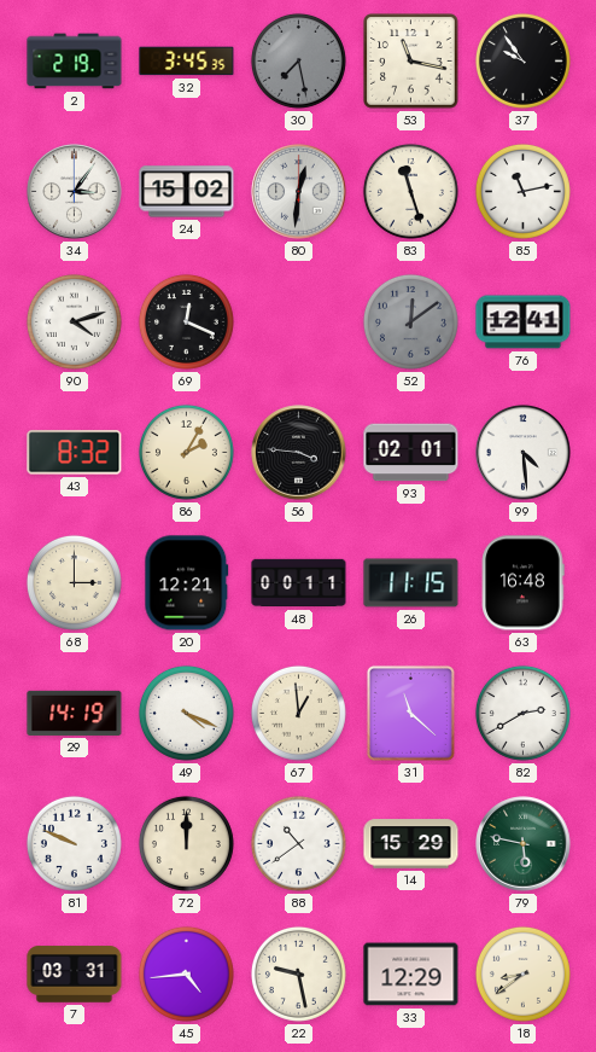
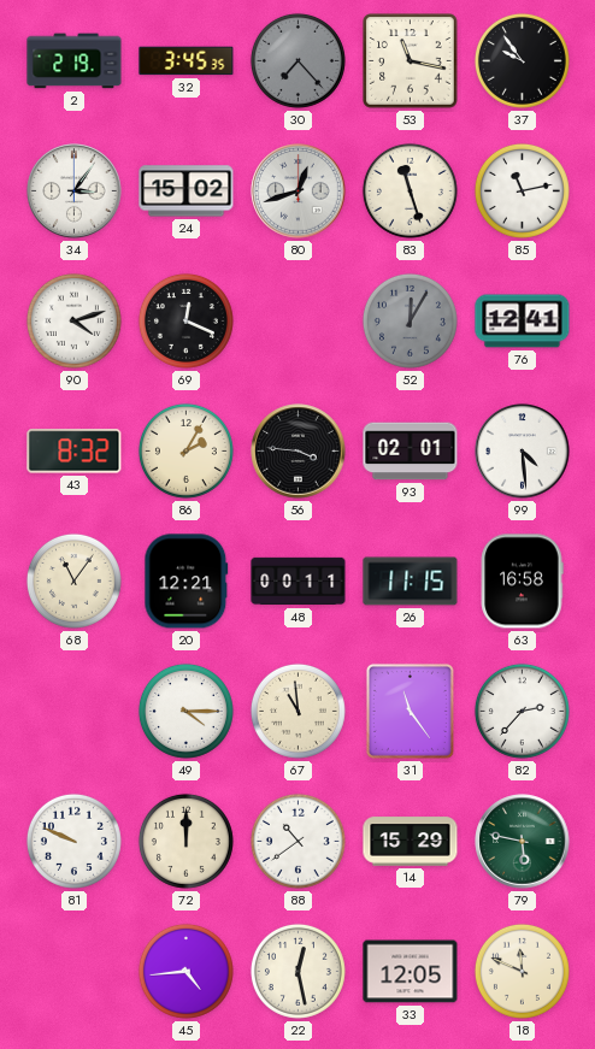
30: 7:28 -> 7:23
80: 12:31 -> 12:42
52: 12:09 -> 12:05
68: 3:00 -> 11:06
63: 16:48 -> 16:58
29: 14:19 -> none
49: 4:19 -> 4:15
67: 12:59 -> 10:59
31: 11:22 -> 11:24
82: 2:40 -> 2:37
7: 03:31 -> none
22: 9:28 -> 12:28
33: 12:29 -> 12:05
18: 8:39 -> 11:49
